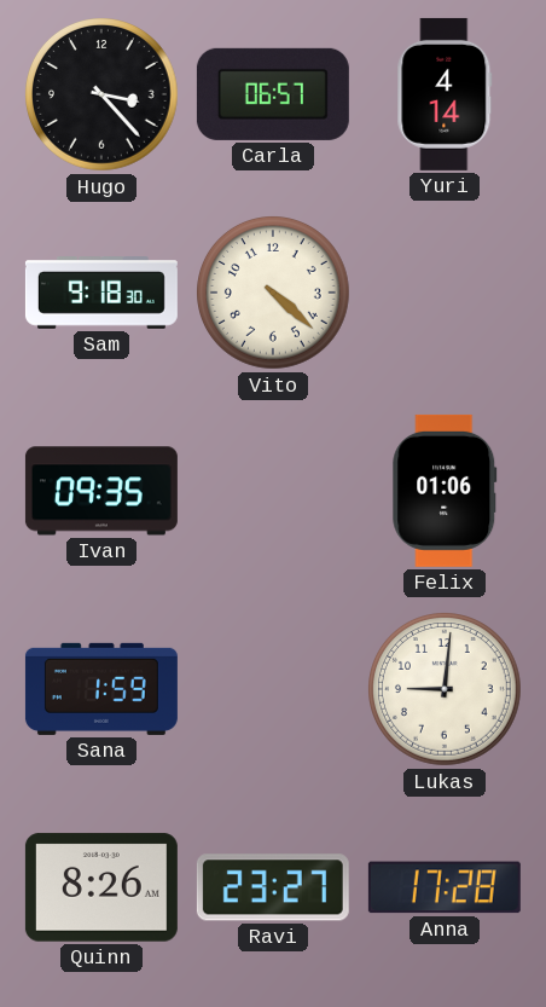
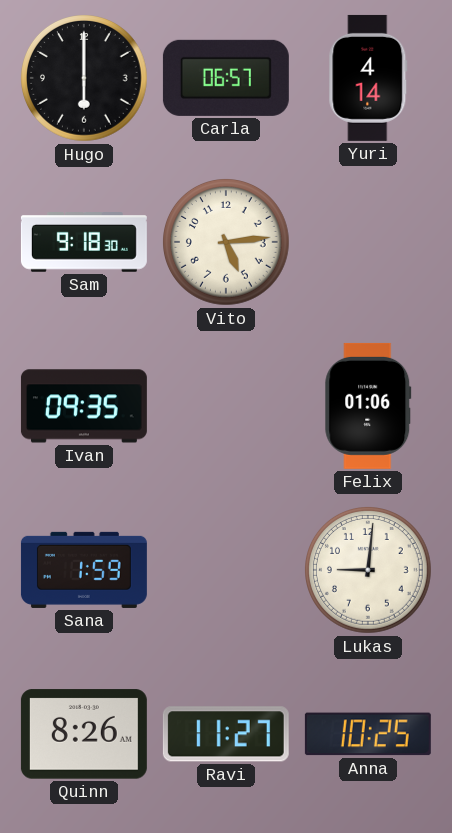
Hugo: 3:23 -> 6:00
Vito: 4:22 -> 5:14
Ravi: 23:27 -> 11:27
Anna: 17:28 -> 10:25
